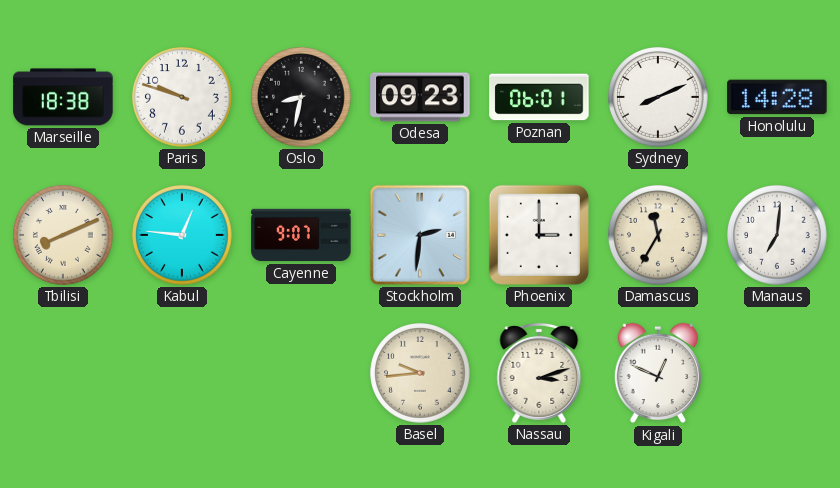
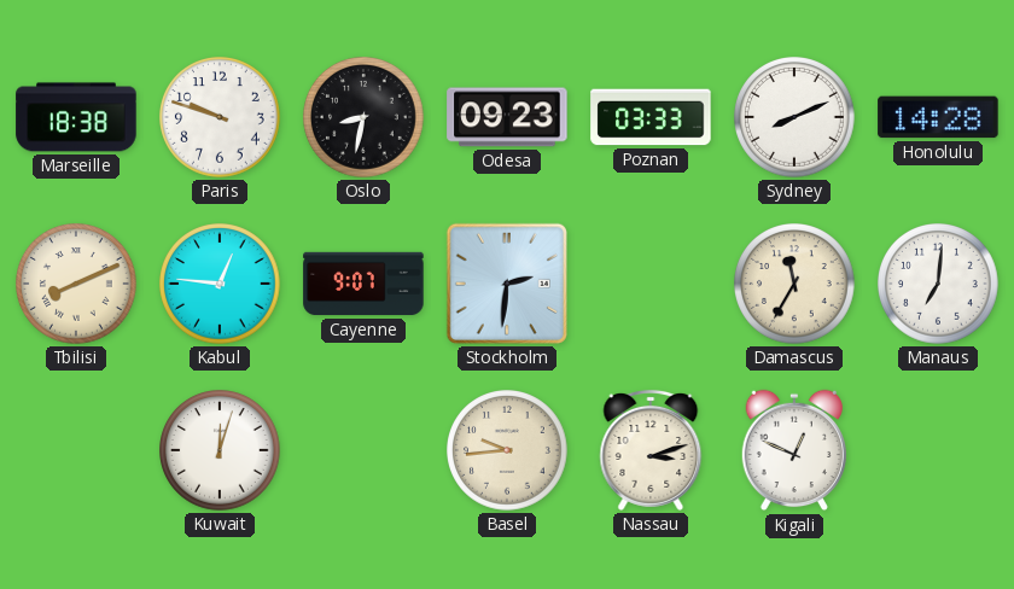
Poznan: 06:01 -> 03:33
Phoenix: 3:00 -> none
Kuwait: none -> 12:03
